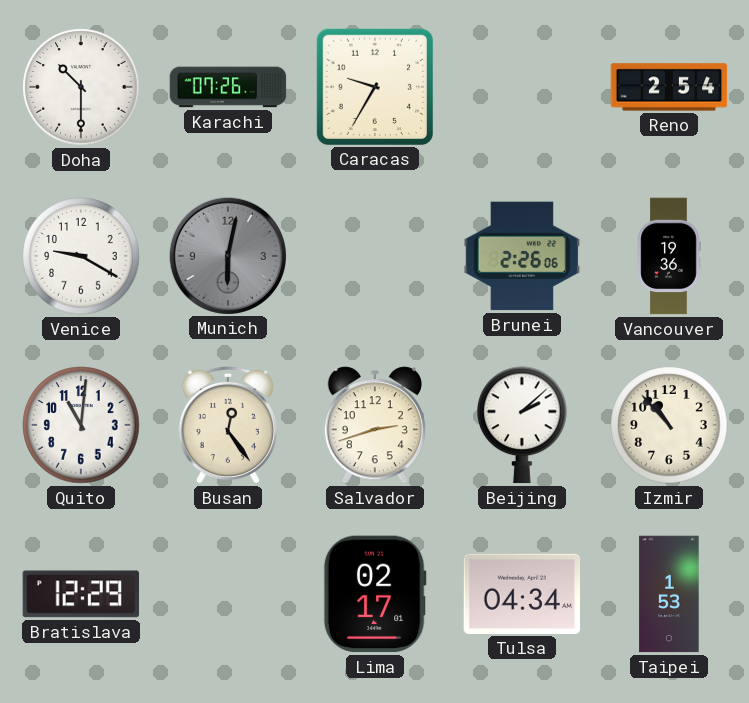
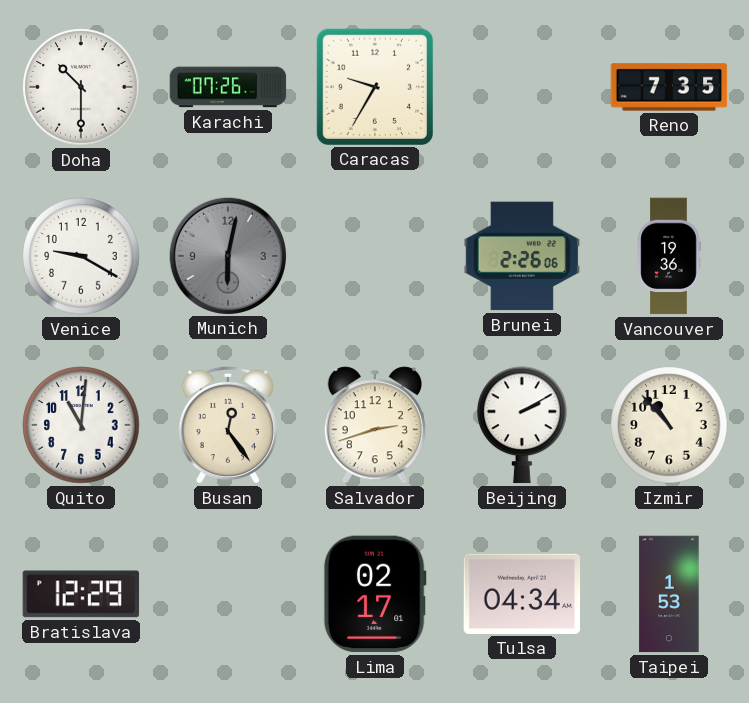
Reno: 2:54 -> 7:35
Beijing: 2:08 -> 2:10
